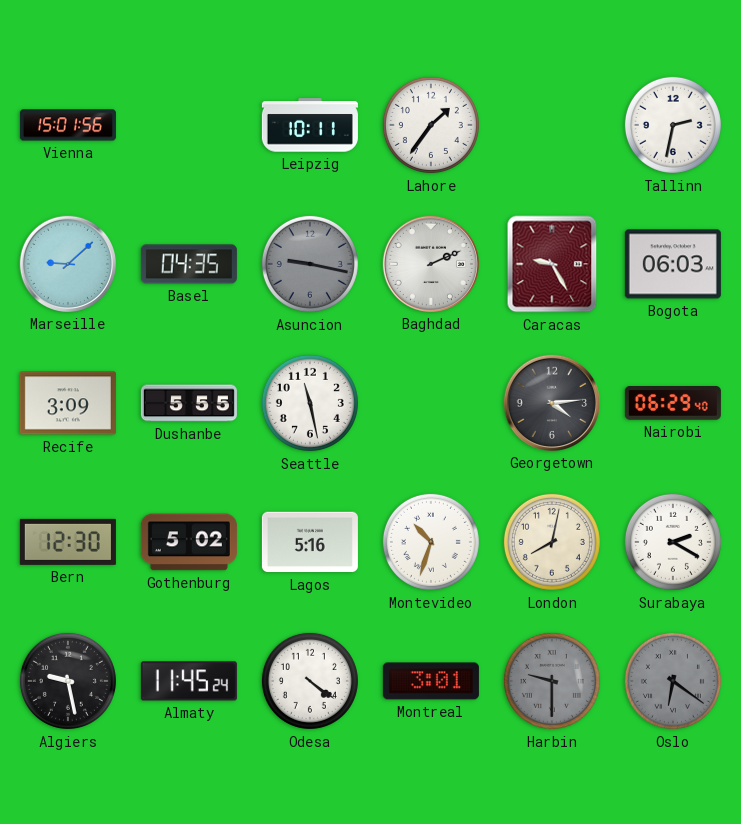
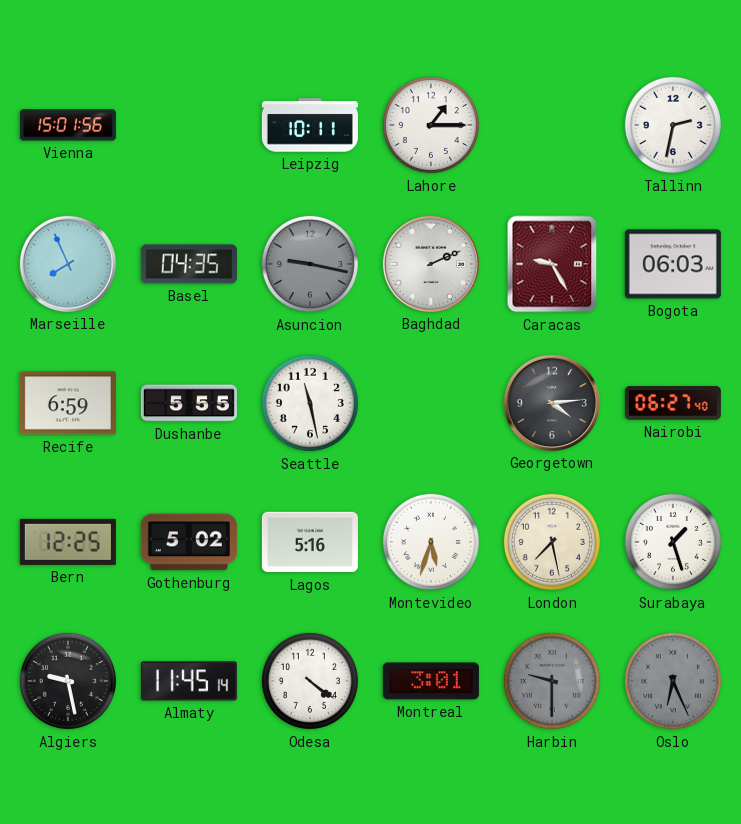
Lahore: 1:36 -> 1:15
Marseille: 9:08 -> 7:56
Recife: 3:09 -> 6:59
Nairobi: 06:29 -> 06:27
Bern: 12:30 -> 12:25
Montevideo: 10:33 -> 5:33
London: 8:02 -> 7:28
Surabaya: 2:20 -> 1:27
Almaty: 11:45:24 -> 11:45:14
Oslo: 6:21 -> 6:26
